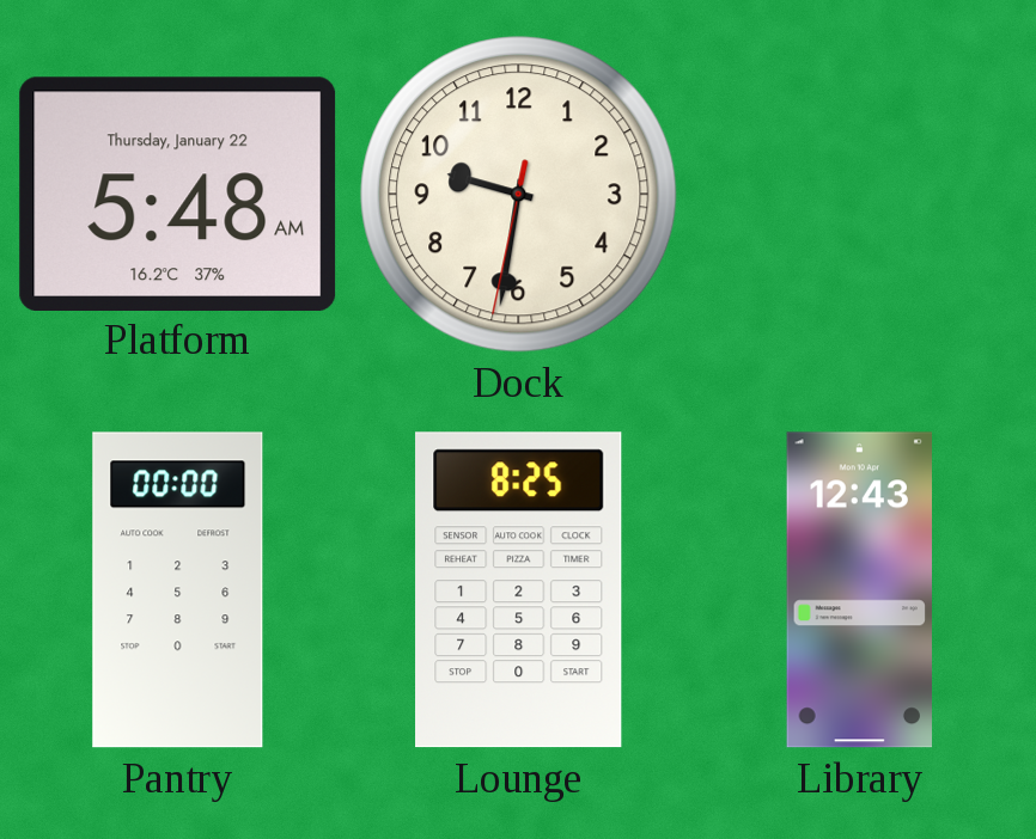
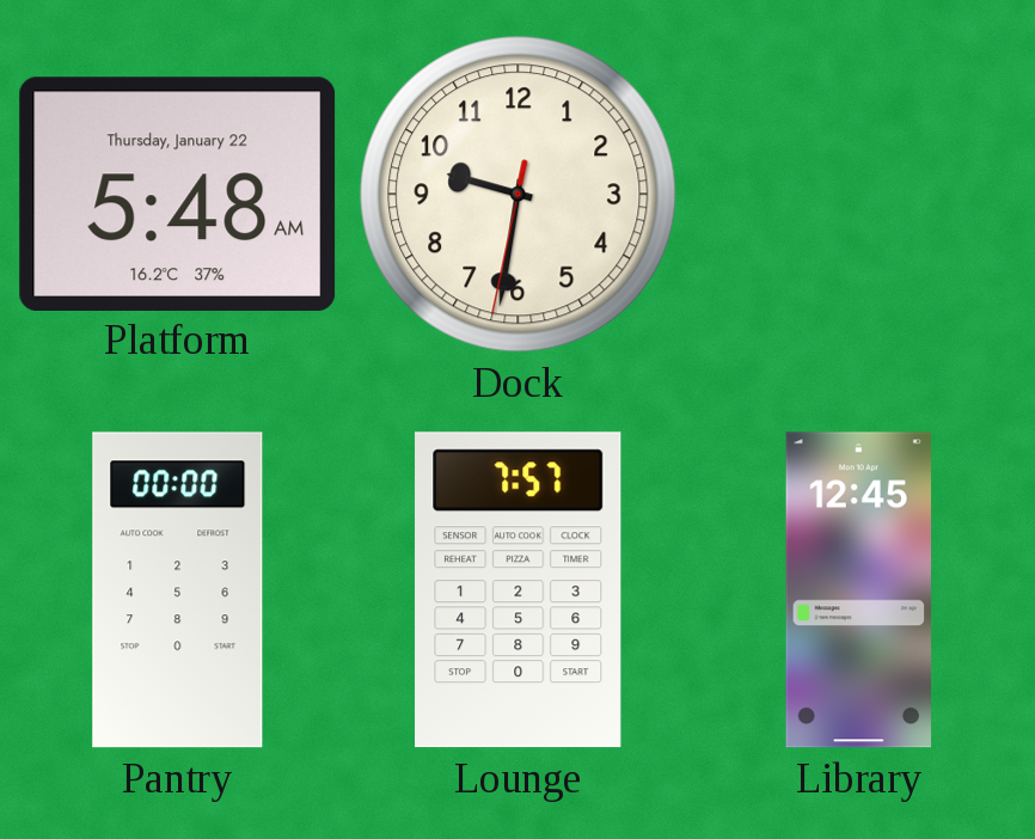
Lounge: 8:25 -> 7:57
Library: 12:43 -> 12:45
